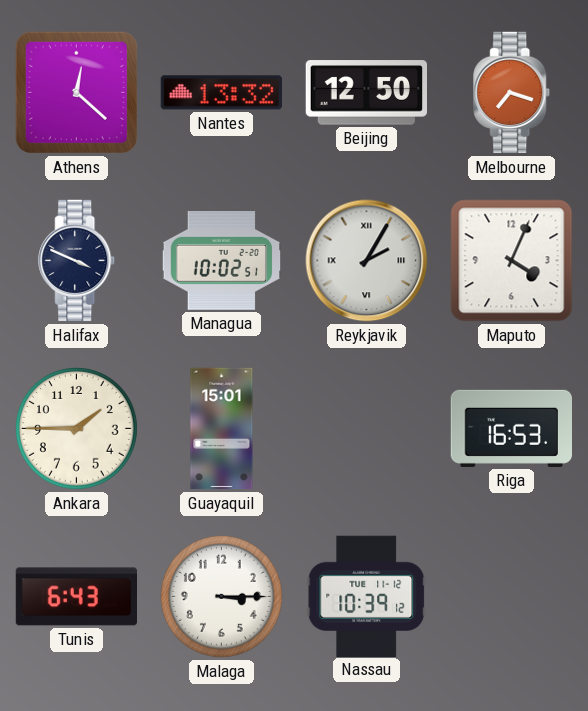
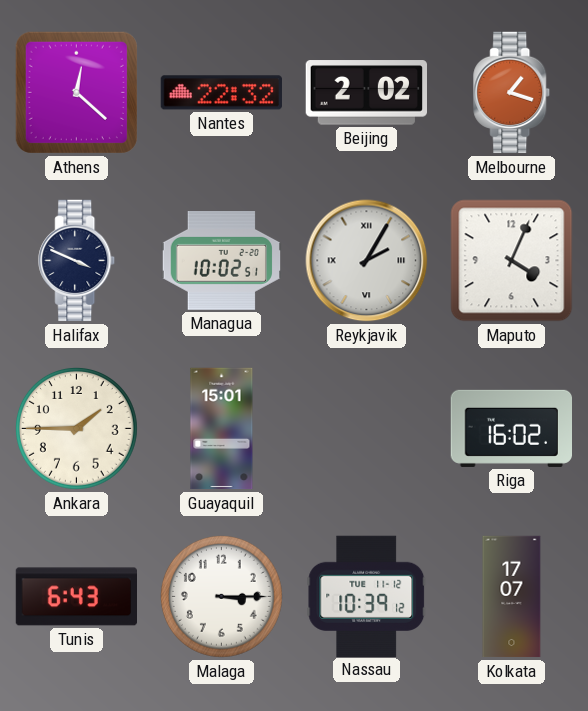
Nantes: 13:32 -> 22:32
Beijing: 12:50 -> 2:02
Melbourne: 7:18 -> 1:18
Riga: 16:53 -> 16:02
Kolkata: none -> 17:07
